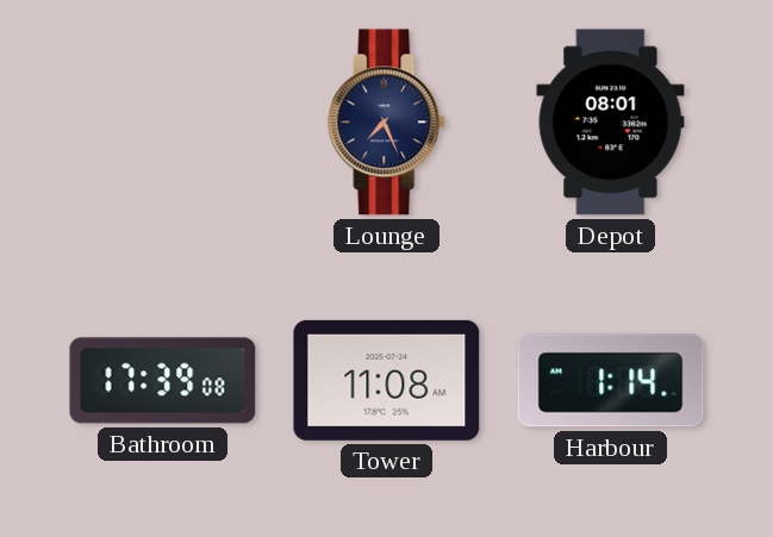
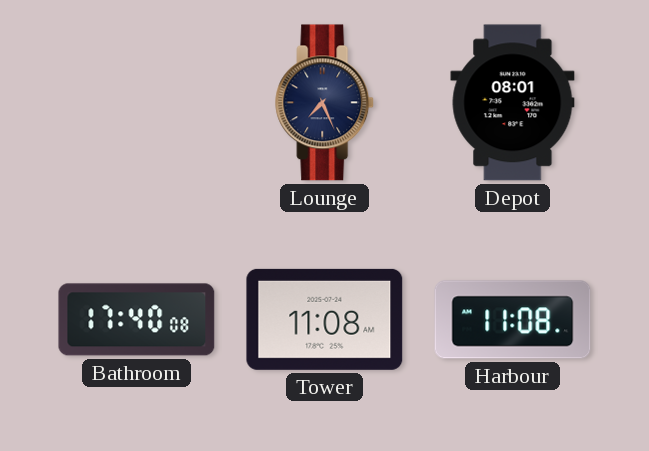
Bathroom: 17:39 -> 17:40
Harbour: 1:14 -> 11:08
